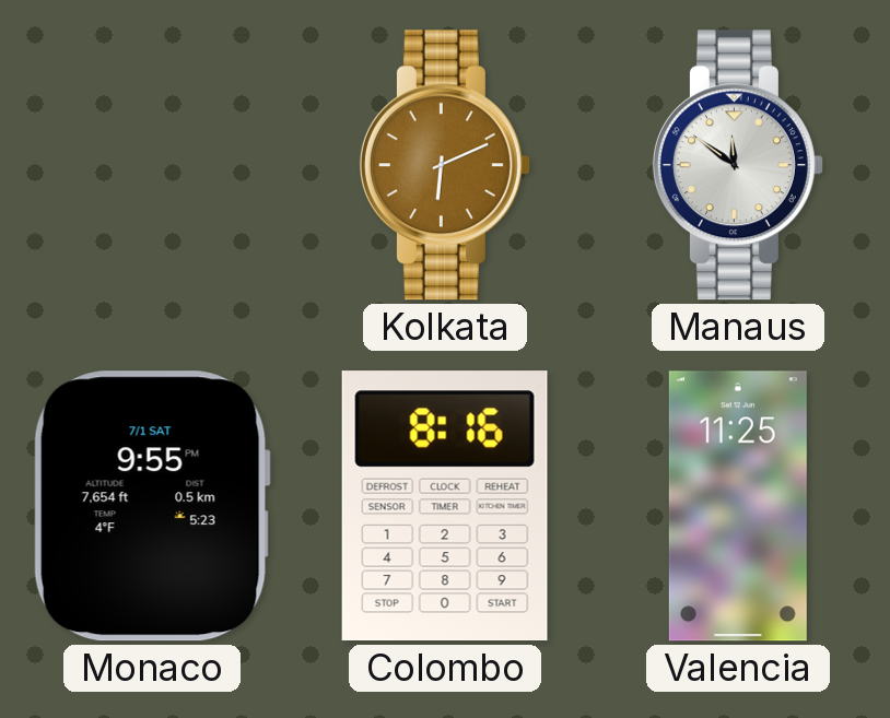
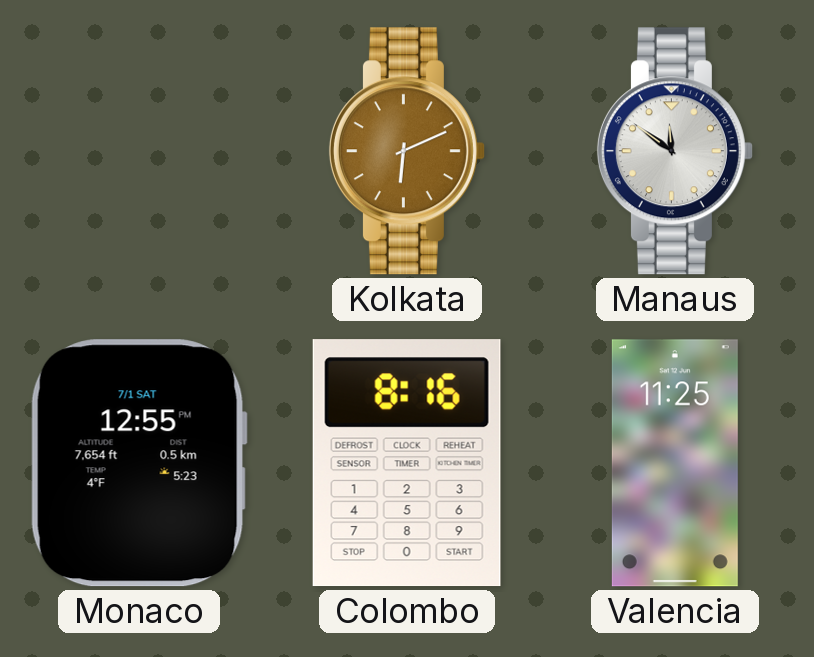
Monaco: 9:55 -> 12:55
